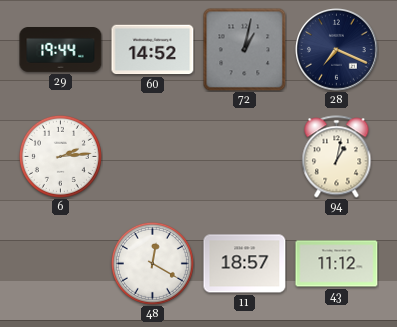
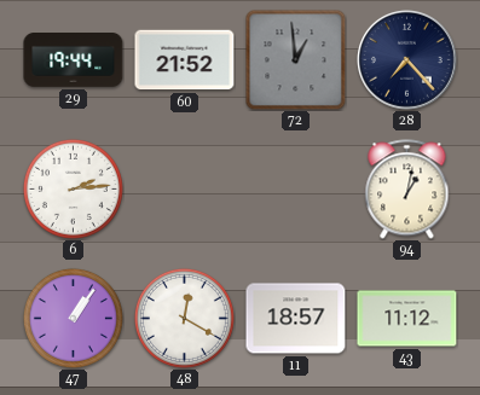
60: 14:52 -> 21:52
72: 1:02 -> 12:59
28: 7:19 -> 7:23
47: none -> 1:06
